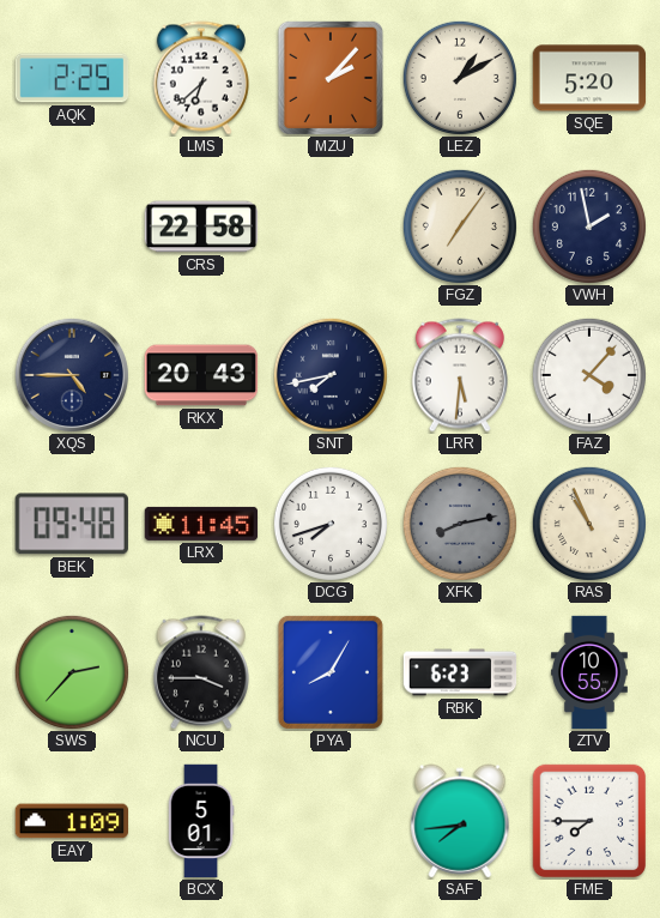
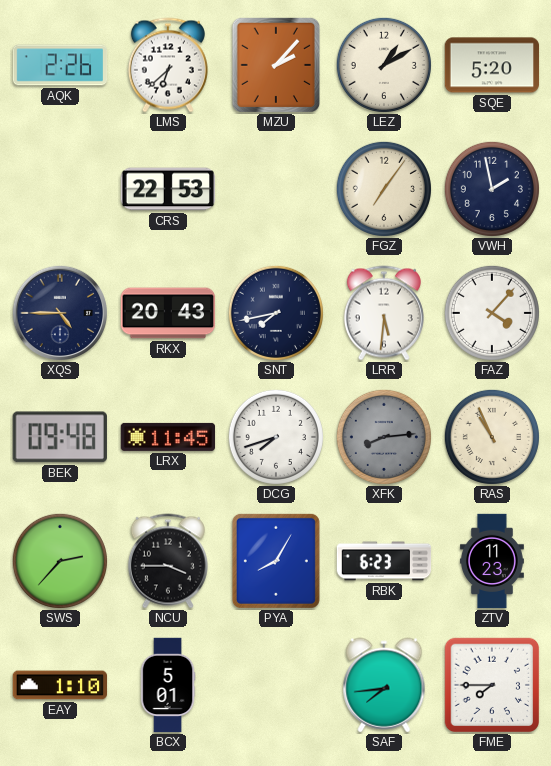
AQK: 2:25 -> 2:26
CRS: 22:58 -> 22:53
XFK: 8:13 -> 8:14
ZTV: 10:55 -> 11:23
EAY: 1:09 -> 1:10
